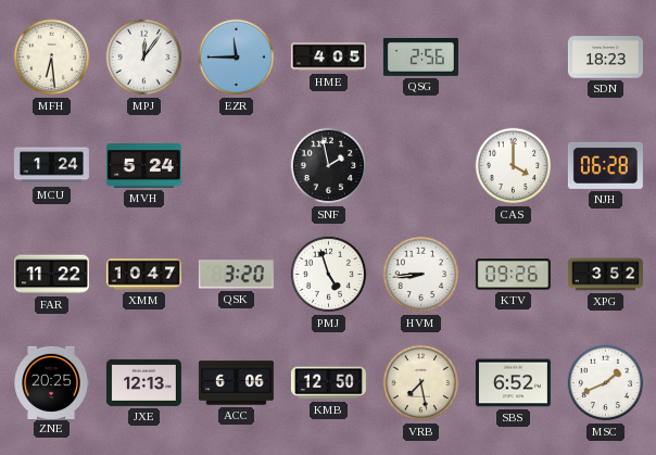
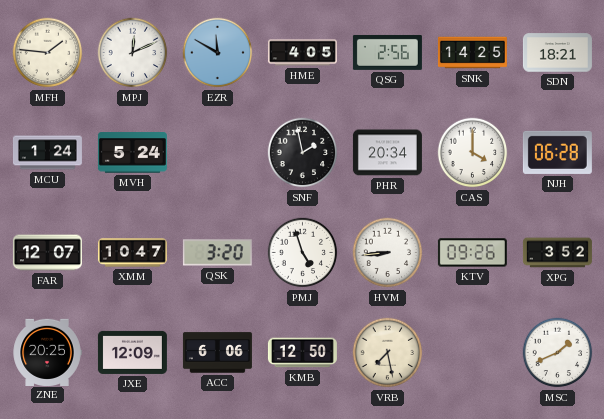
MFH: 6:29 -> 1:46
MPJ: 12:06 -> 12:11
EZR: 11:45 -> 11:50
SNK: none -> 14:25
SDN: 18:23 -> 18:21
PHR: none -> 20:34
FAR: 11:22 -> 12:07
JXE: 12:13 -> 12:09
SBS: 6:52 -> none
